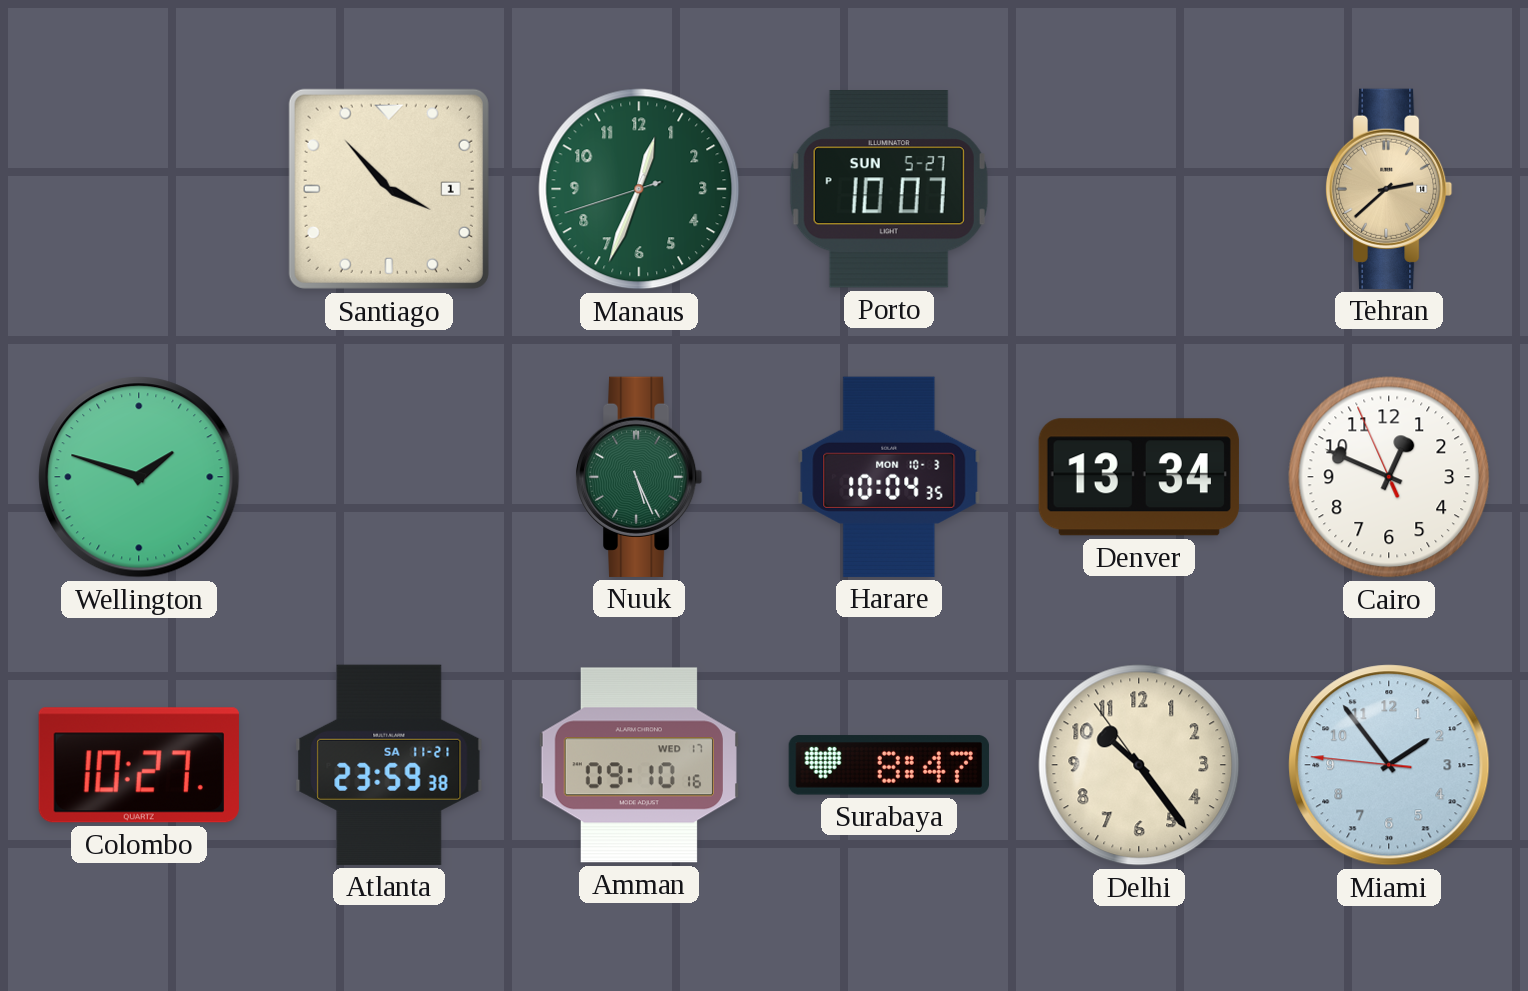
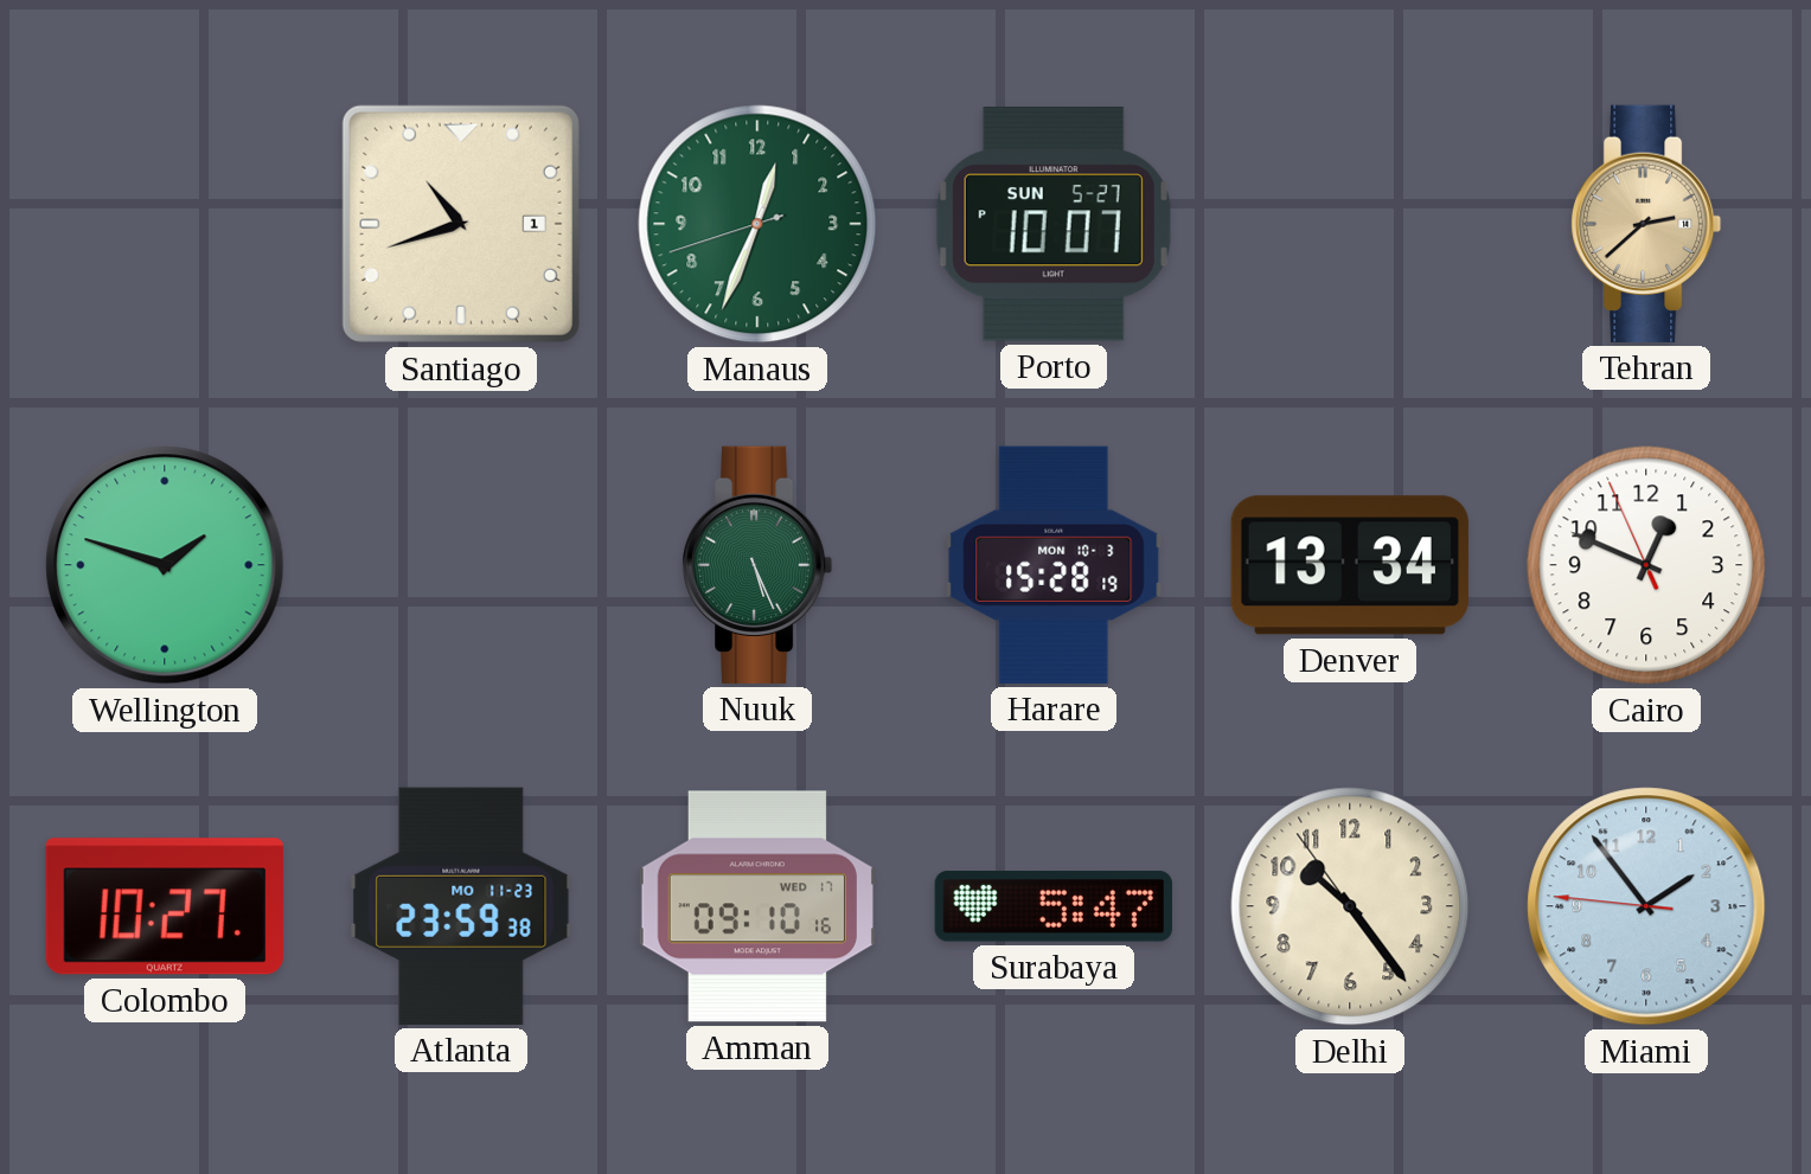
Santiago: 3:53 -> 10:42
Harare: 10:04 -> 15:28
Atlanta date: SA 11-21 -> MO 11-23
Surabaya: 8:47 -> 5:47
